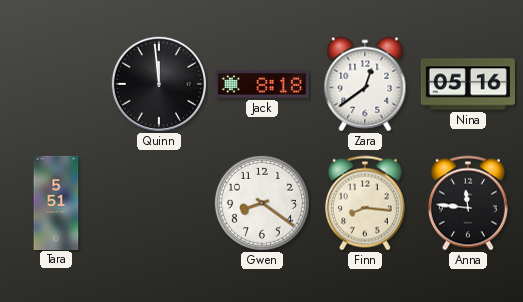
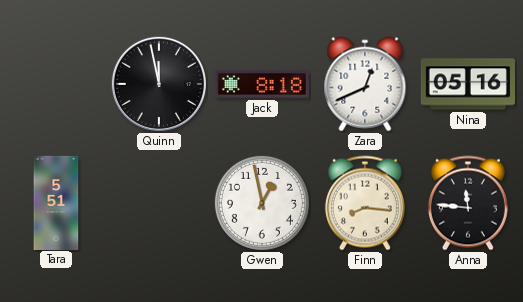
Quinn: 11:59 -> 11:58
Zara: 12:39 -> 12:41
Gwen: 8:21 -> 12:58
